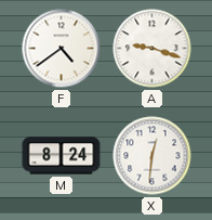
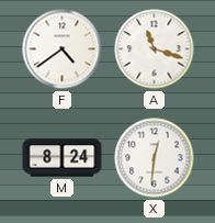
A: 9:18 -> 11:18
